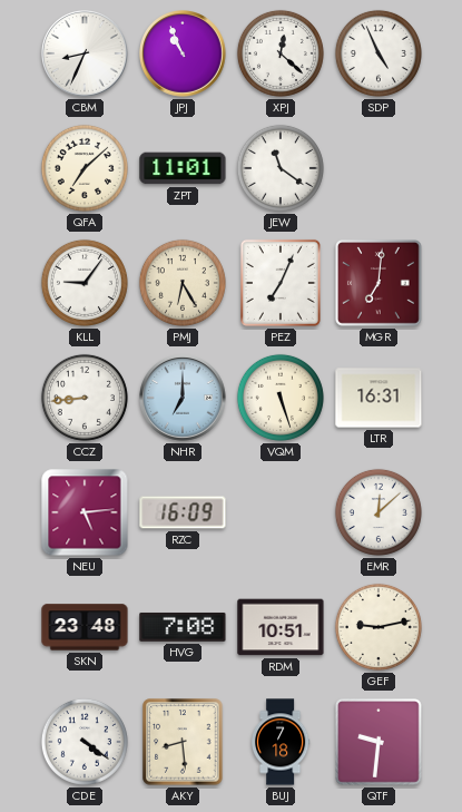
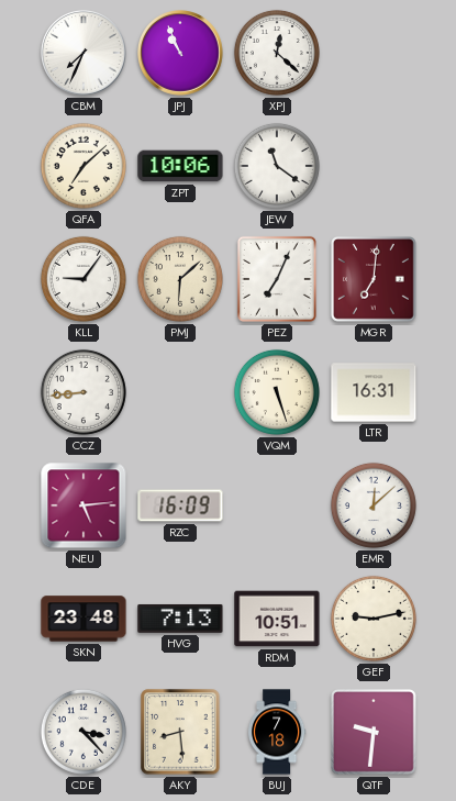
CBM: 8:34 -> 7:34
SDP: 4:56 -> none
ZPT: 11:01 -> 10:06
PMJ: 6:25 -> 6:08
NHR: 7:00 -> none
HVG: 7:08 -> 7:13
CDE: 4:21 -> 3:23
